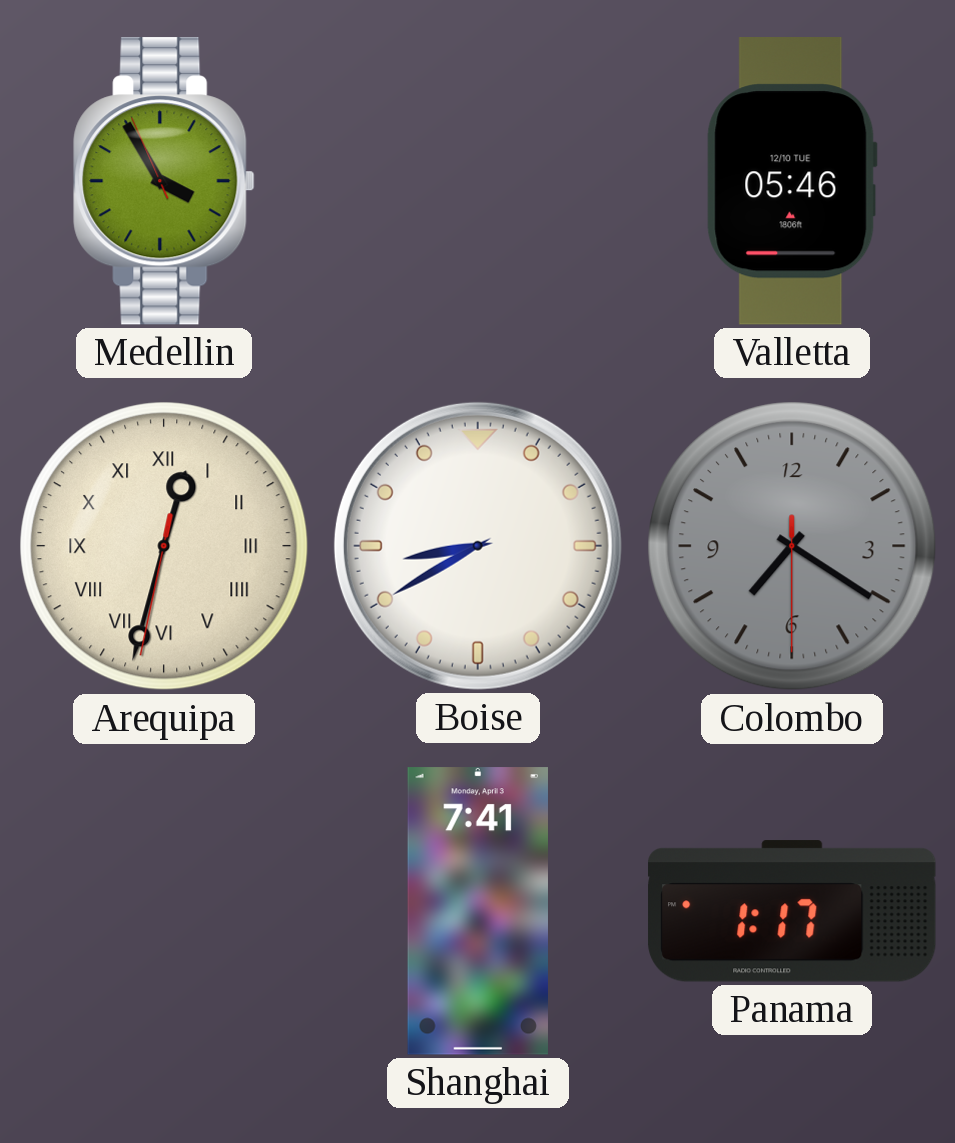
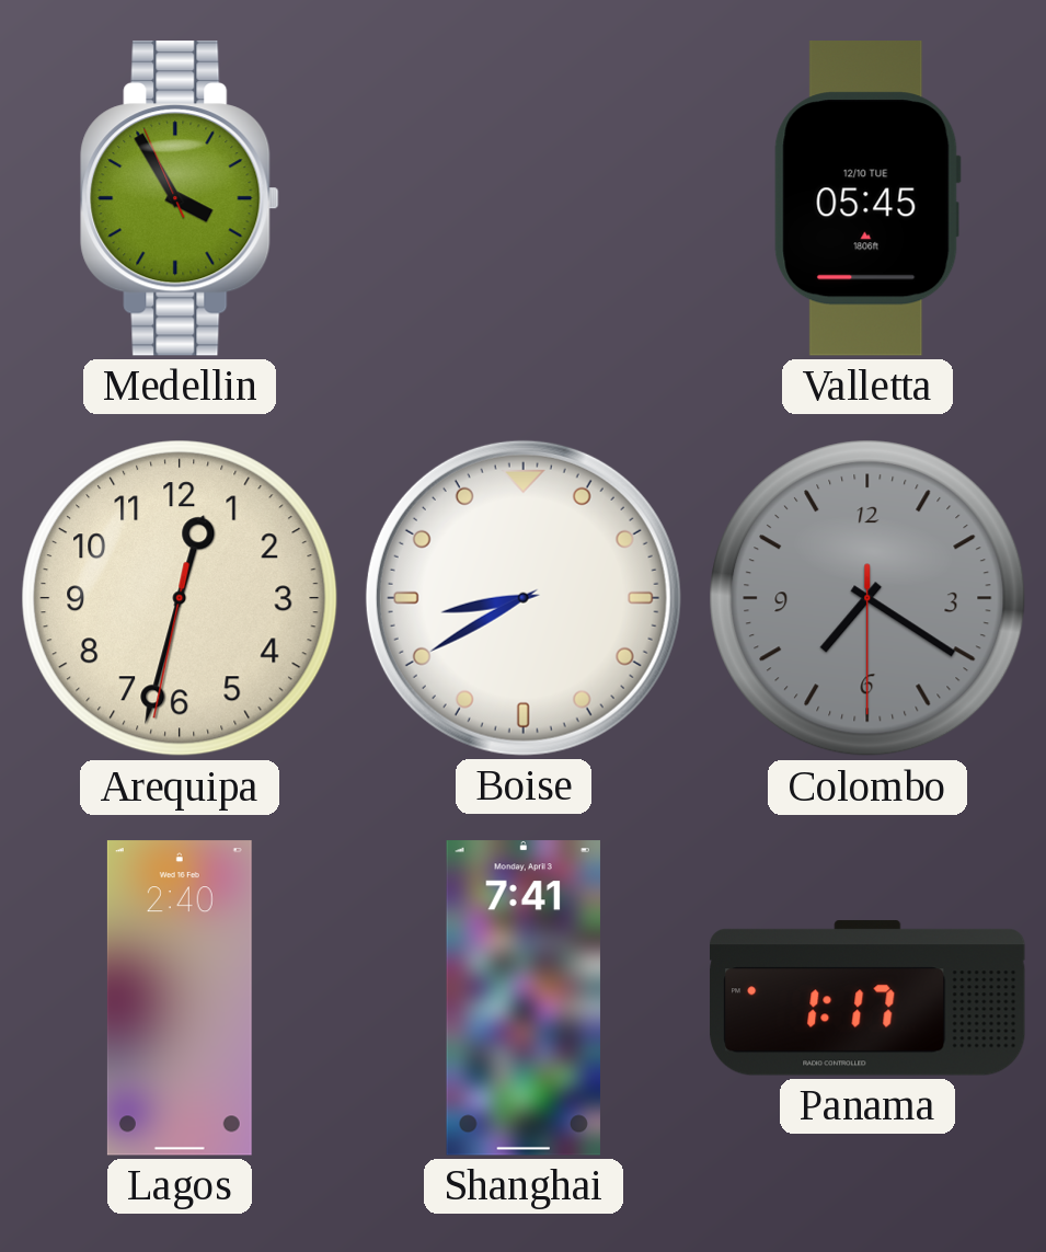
Valletta: 05:46 -> 05:45
Arequipa numerals: Roman -> Arabic
Lagos: none -> 2:40
